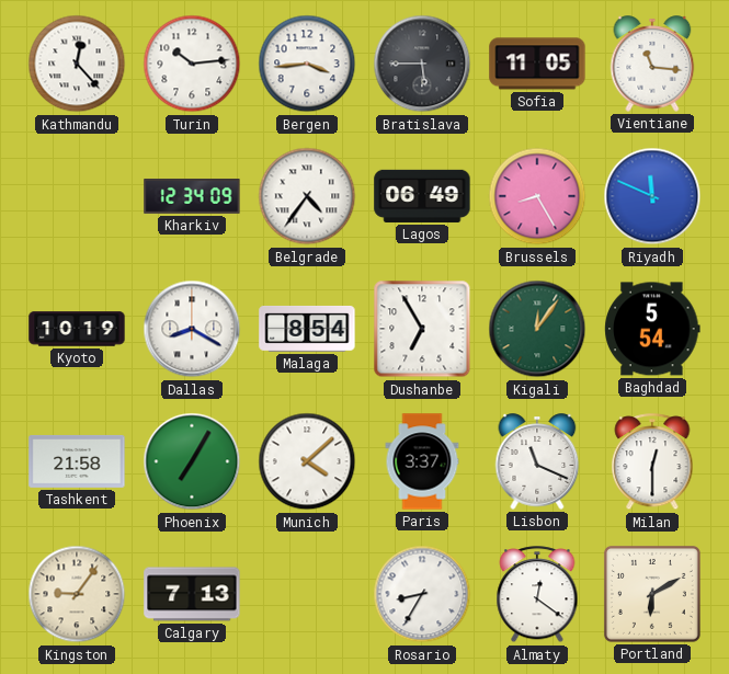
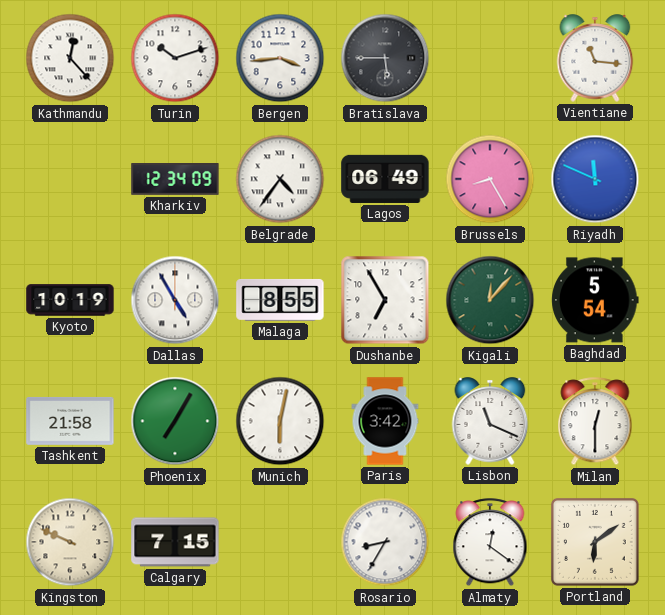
Turin: 10:14 -> 10:12
Sofia: 11:05 -> none
Dallas: 8:20 -> 4:55
Malaga: 8:54 -> 8:55
Kigali: 12:06 -> 12:07
Munich: 4:08 -> 6:02
Paris: 3:37 -> 3:42
Kingston: 9:06 -> 9:49
Calgary: 7:13 -> 7:15
Portland: 6:10 -> 6:09
